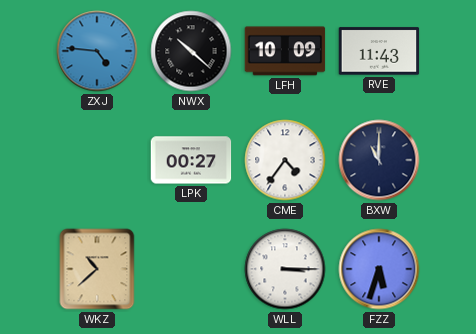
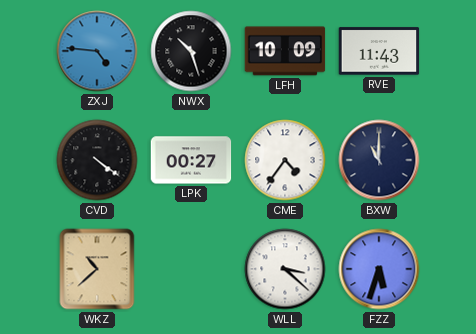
NWX: 10:22 -> 10:27
CVD: none -> 4:21
WLL: 3:15 -> 3:22
